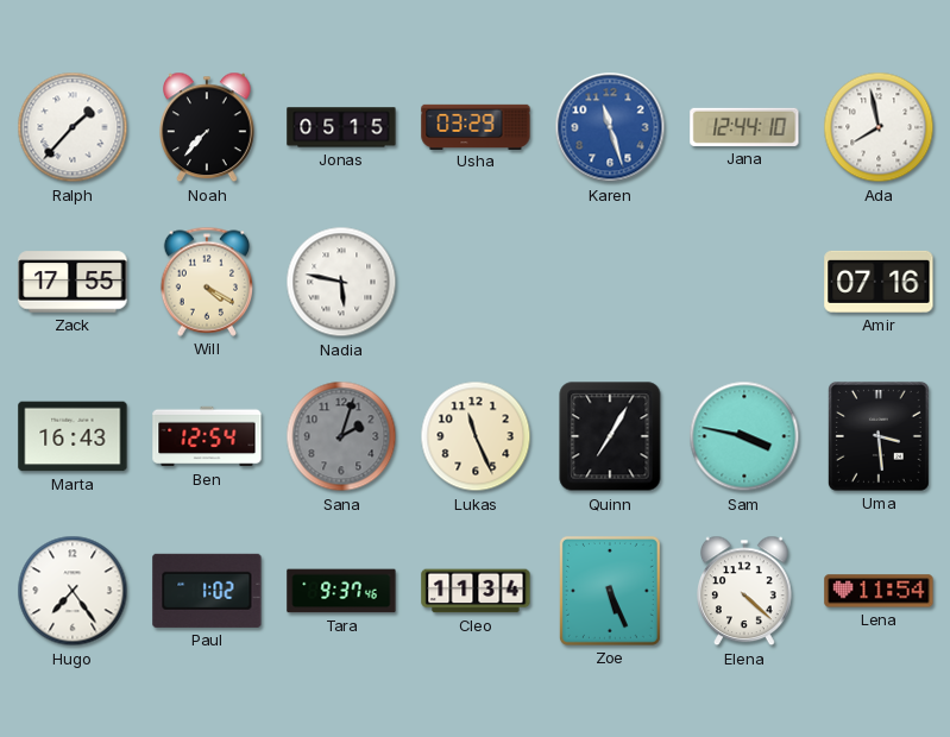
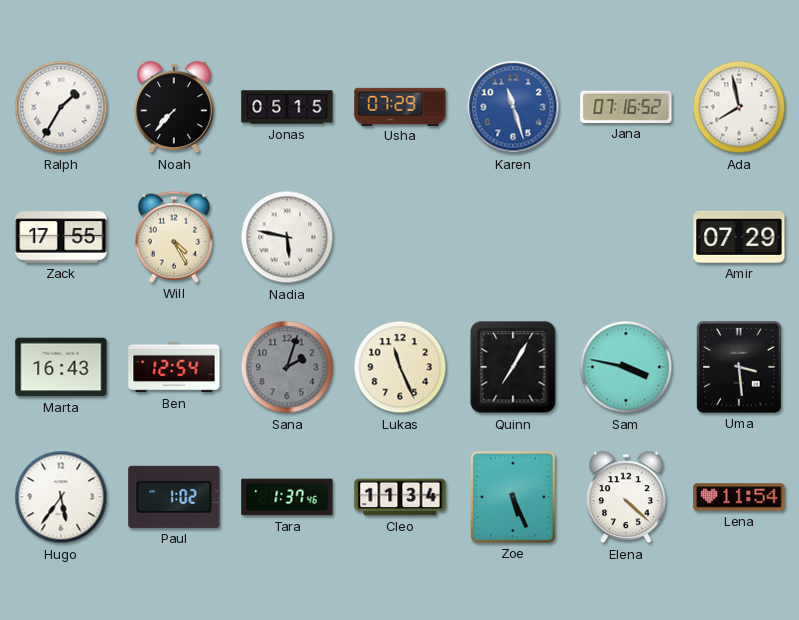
Ralph: 1:37 -> 1:35
Usha: 03:29 -> 07:29
Jana: 12:44 -> 07:16
Will: 4:20 -> 4:25
Amir: 07:16 -> 07:29
Hugo: 7:24 -> 5:36
Tara: 9:37 -> 1:37
